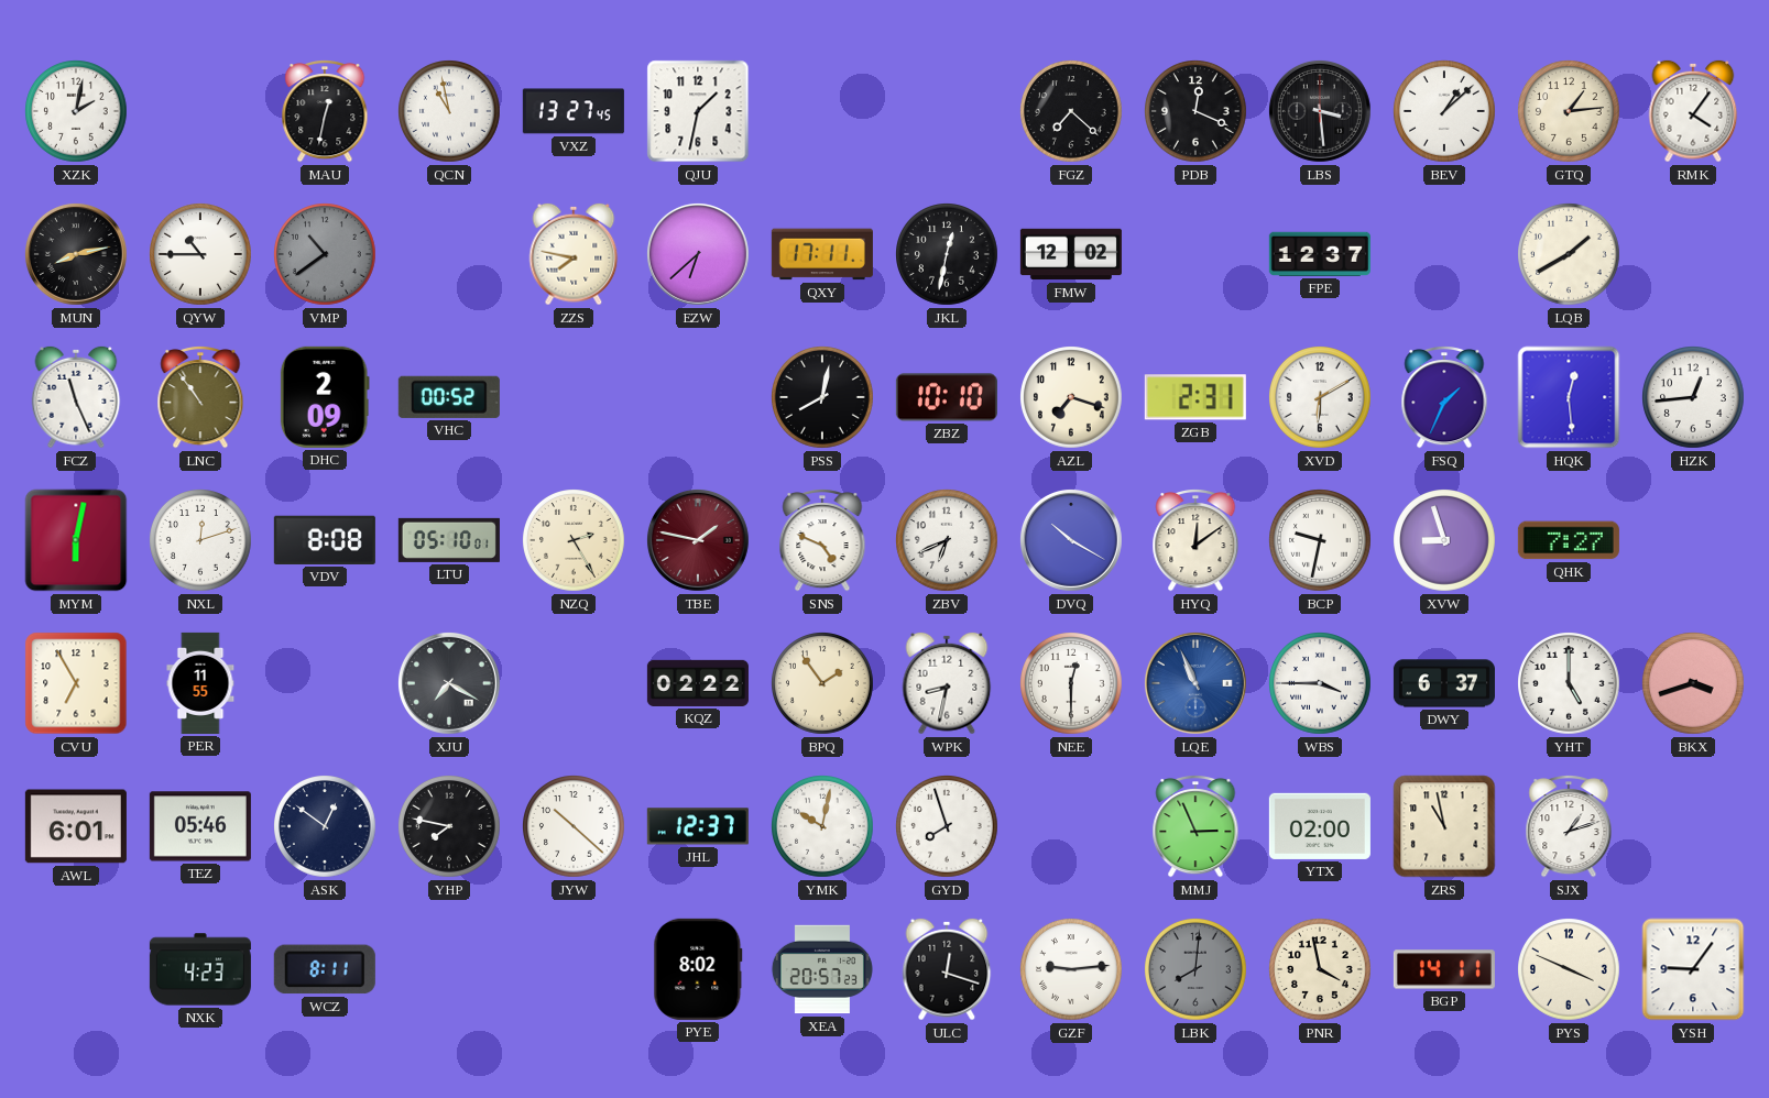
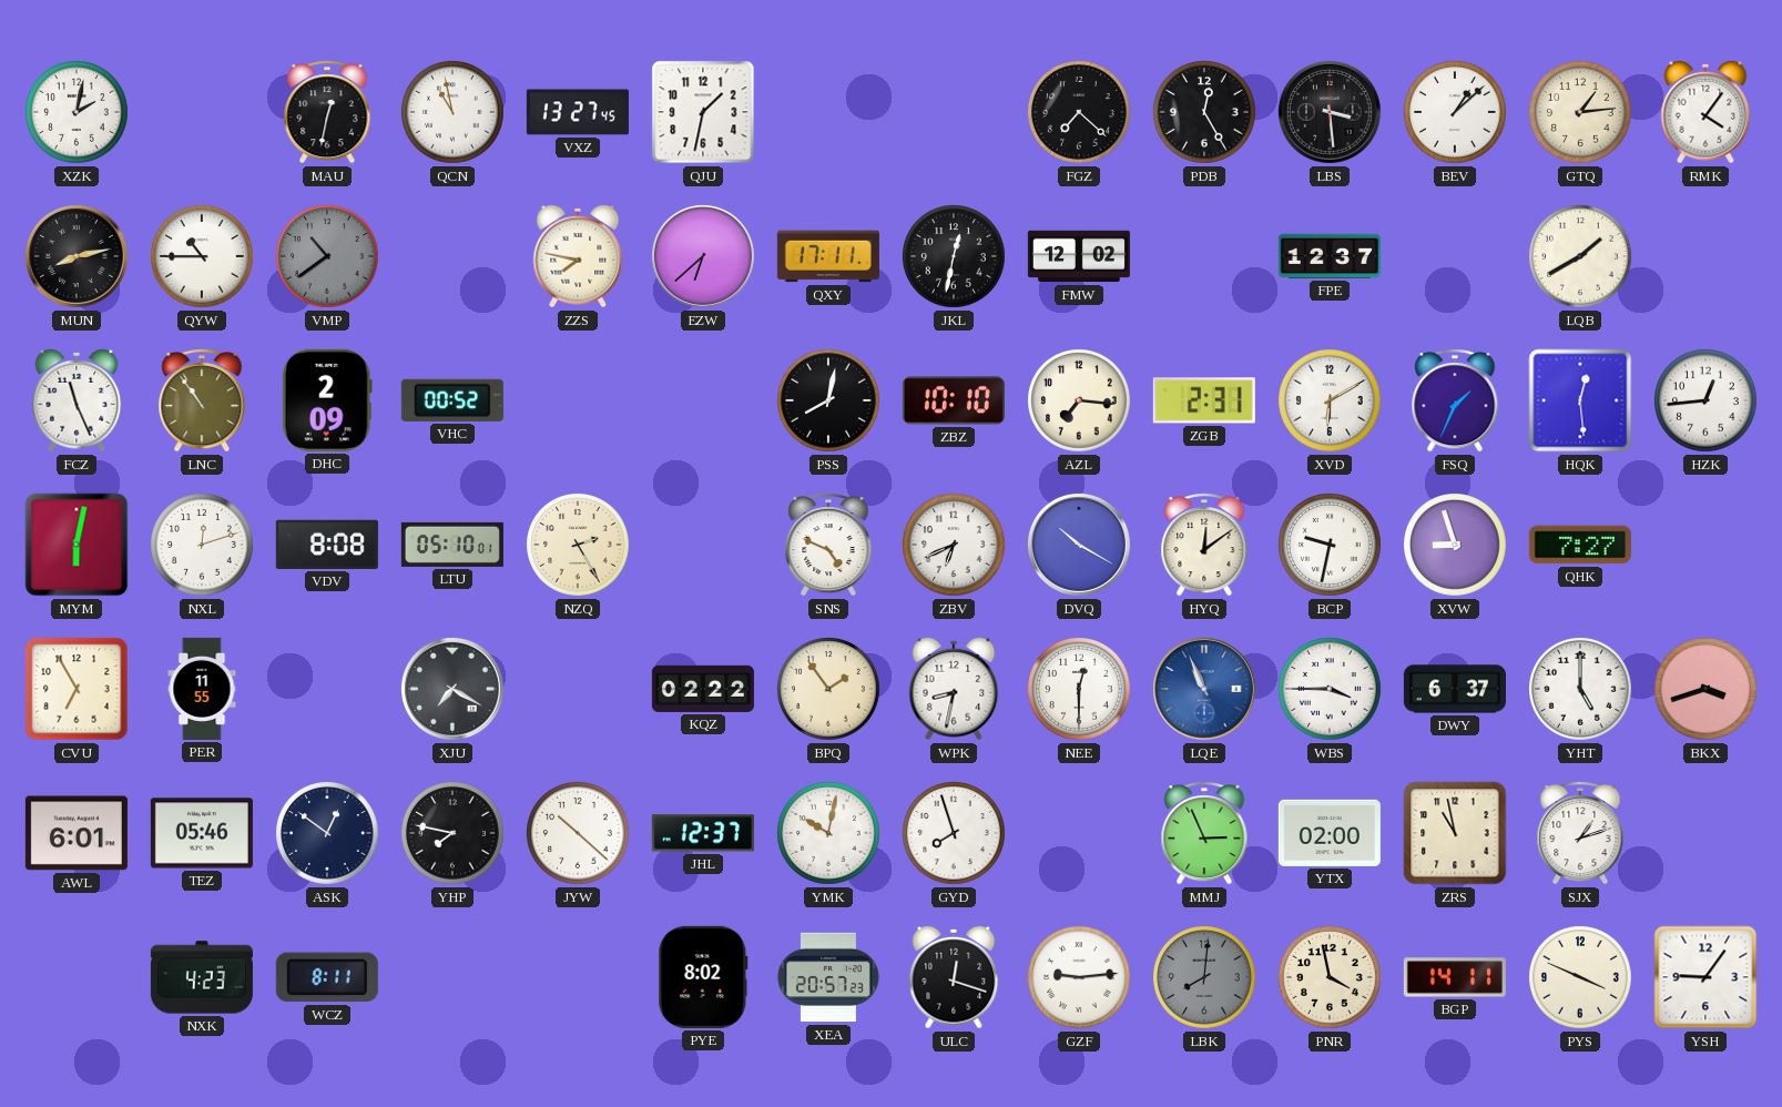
PDB: 12:19 -> 12:25
AZL: 7:18 -> 7:16
TBE: 1:47 -> none
